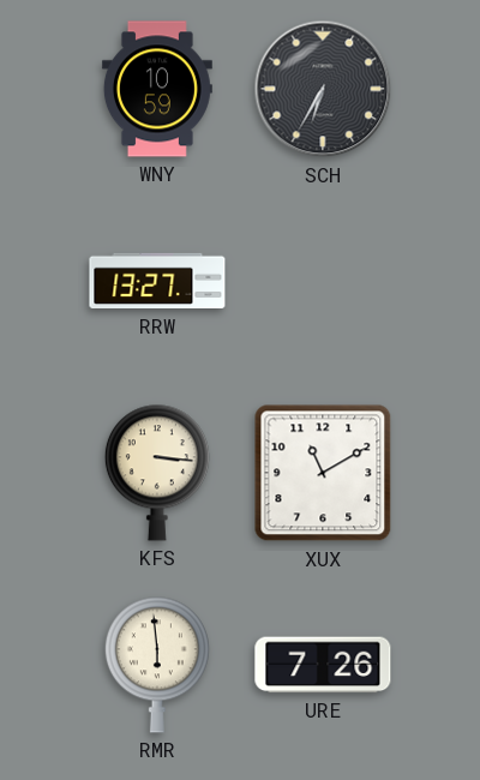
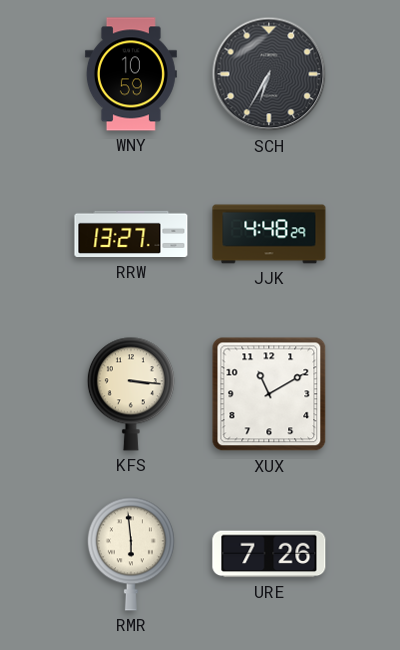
JJK: none -> 4:48
